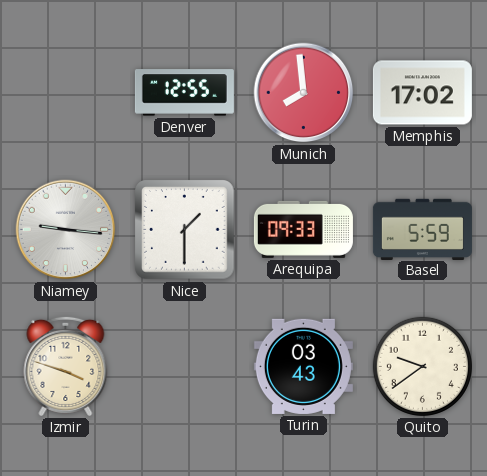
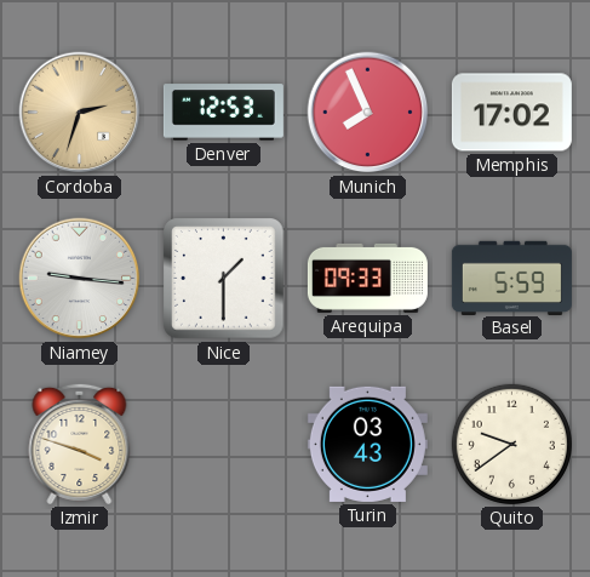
Cordoba: none -> 2:33
Denver: 12:55 -> 12:53
Munich: 7:59 -> 7:56
